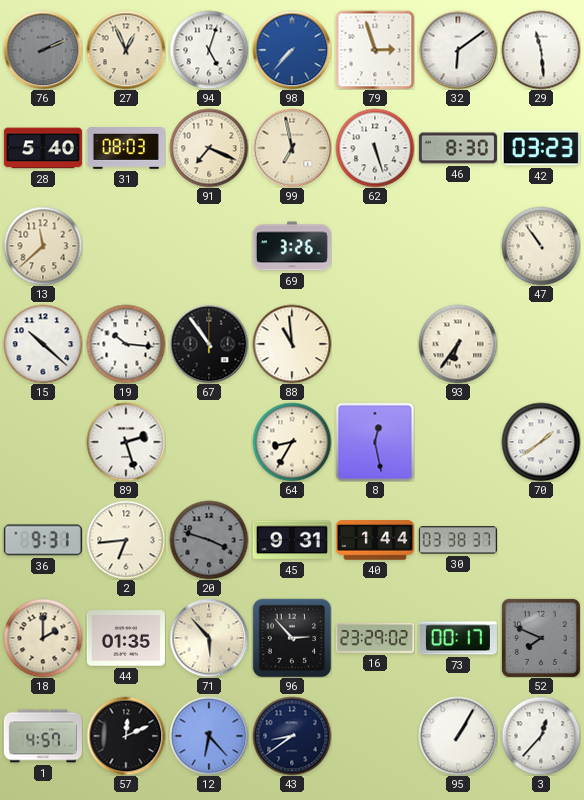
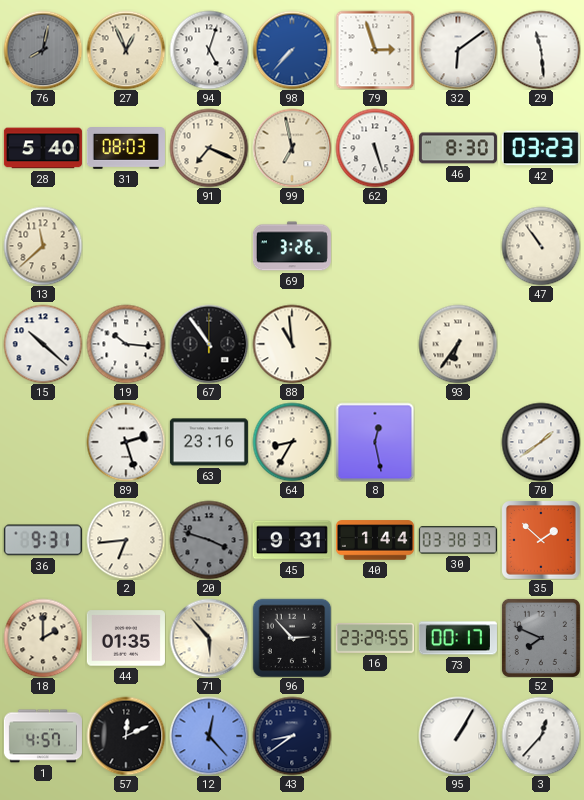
76: 2:11 -> 8:02
63: none -> 23:16
35: none -> 1:52
16: 23:29:02 -> 23:29:55
12: 6:23 -> 12:23
